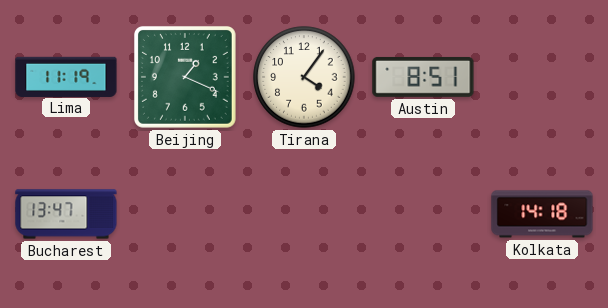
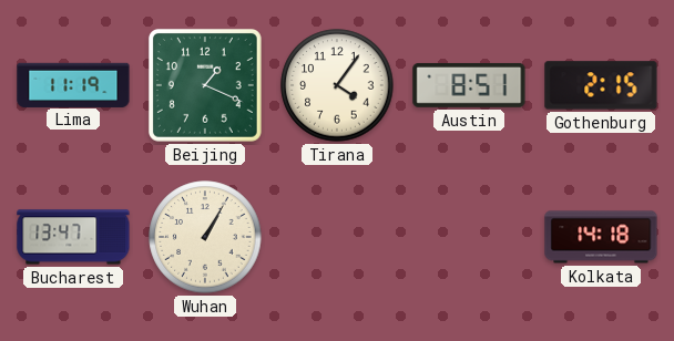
Gothenburg: none -> 2:15
Wuhan: none -> 1:05
